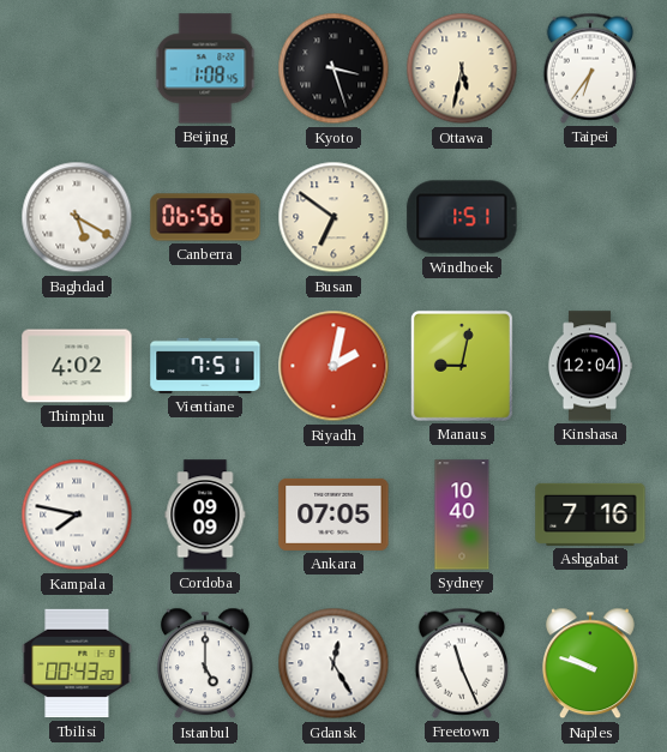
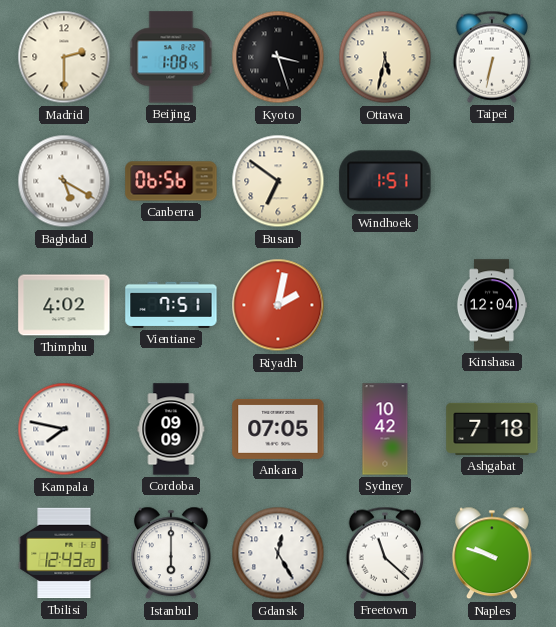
Madrid: none -> 2:30
Taipei: 6:36 -> 6:32
Manaus: 9:02 -> none
Sydney: 10:40 -> 10:42
Ashgabat: 7:16 -> 7:18
Tbilisi: 00:43 -> 12:43
Istanbul: 5:00 -> 6:00
Freetown: 11:26 -> 11:22
